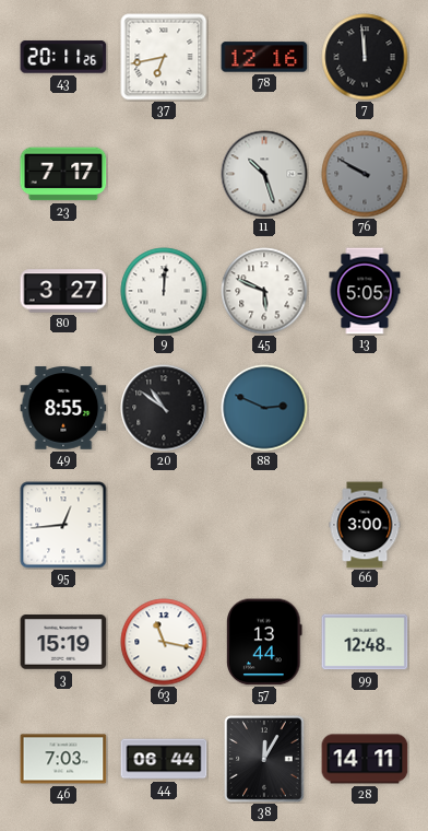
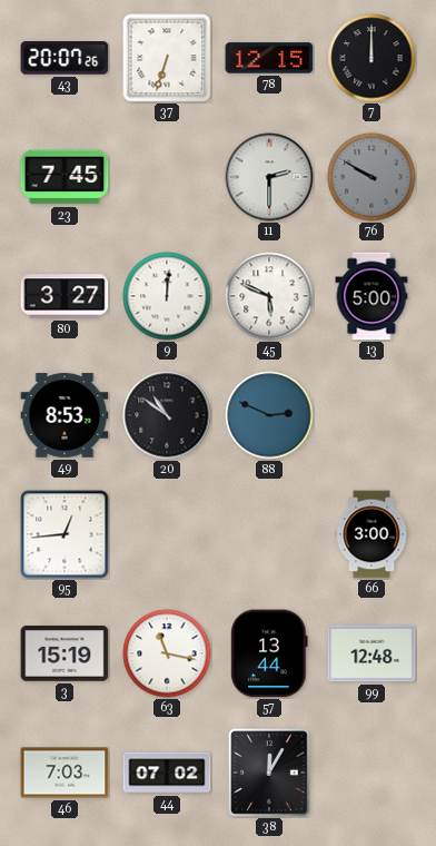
43: 20:11 -> 20:07
37: 6:43 -> 6:33
78: 12:16 -> 12:15
7: 11:59 -> 12:00
23: 7:17 -> 7:45
11: 10:27 -> 2:30
13: 5:05 -> 5:00
49: 8:55 -> 8:53
44: 06:44 -> 07:02
28: 14:11 -> none
